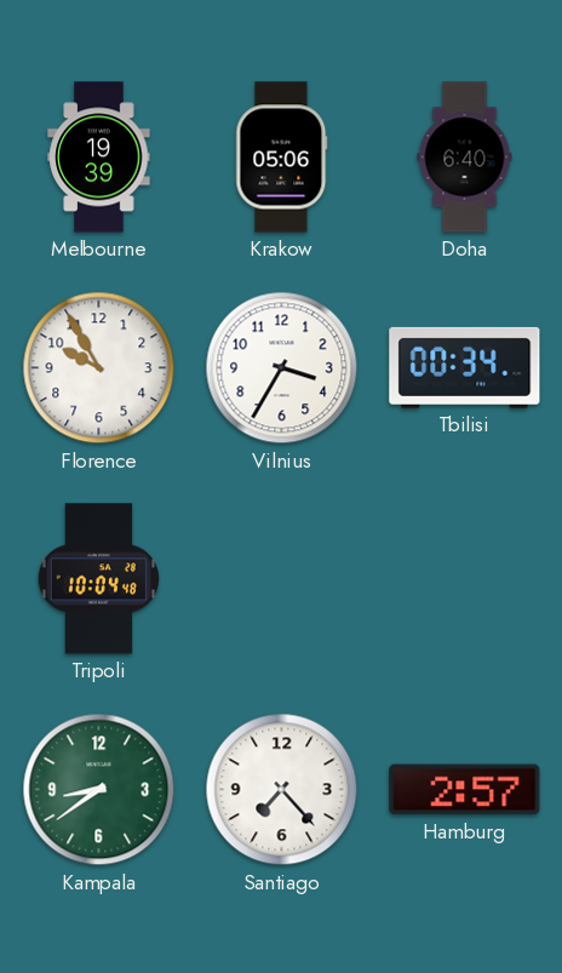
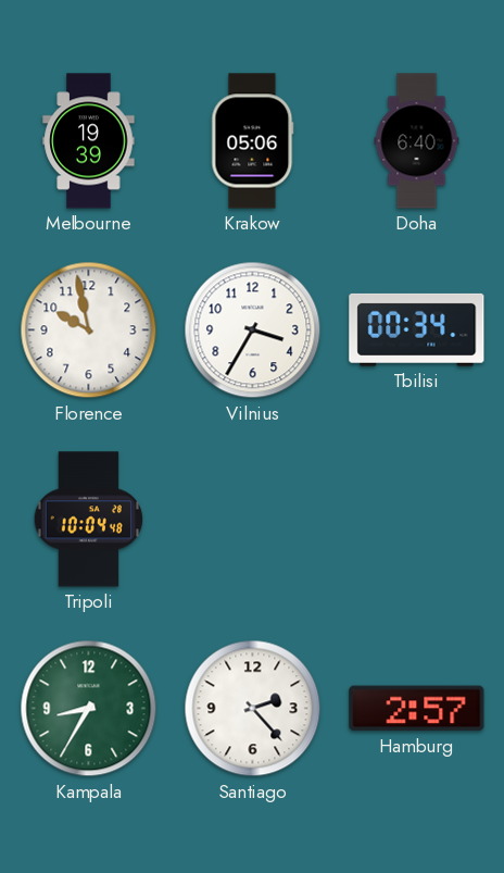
Florence: 9:55 -> 9:58
Kampala: 8:39 -> 8:35
Santiago: 7:23 -> 2:23
